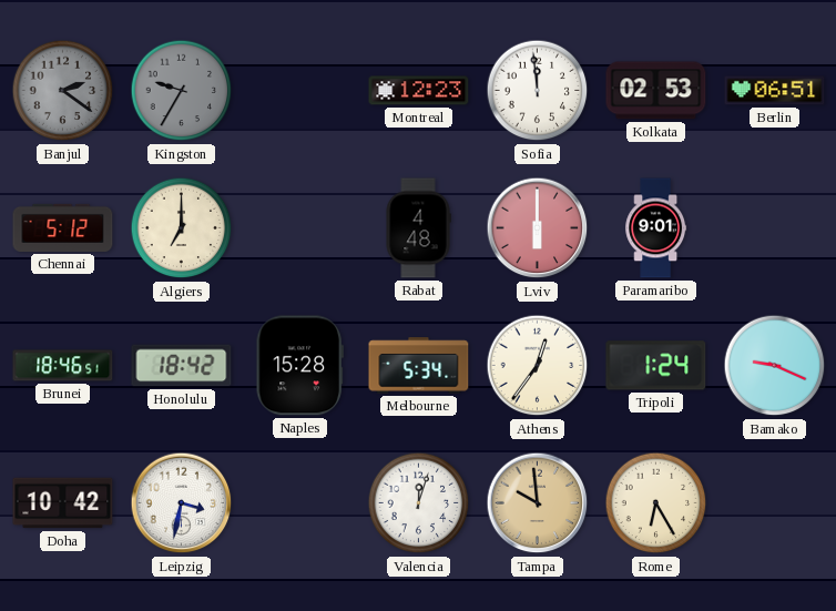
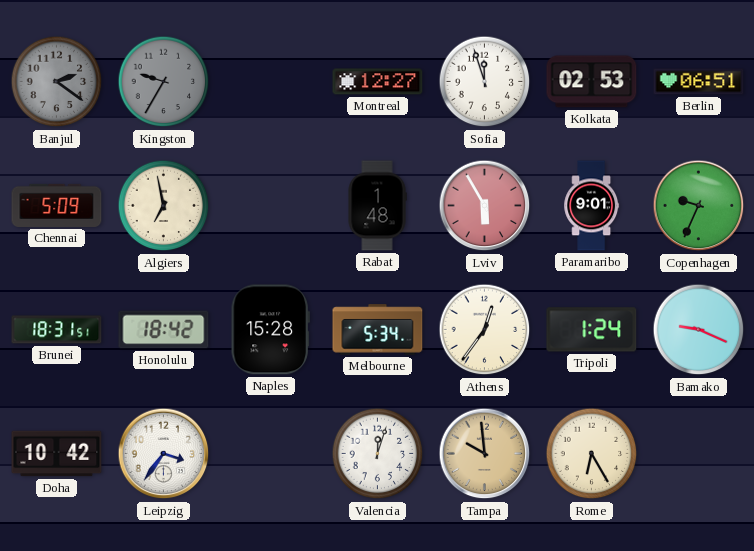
Montreal: 12:23 -> 12:27
Sofia: 11:59 -> 11:57
Chennai: 5:12 -> 5:09
Algiers: 7:00 -> 6:58
Rabat: 4:48 -> 1:48
Lviv: 6:00 -> 5:55
Copenhagen: none -> 9:34
Brunei: 18:46 -> 18:31
Leipzig: 3:32 -> 3:36
